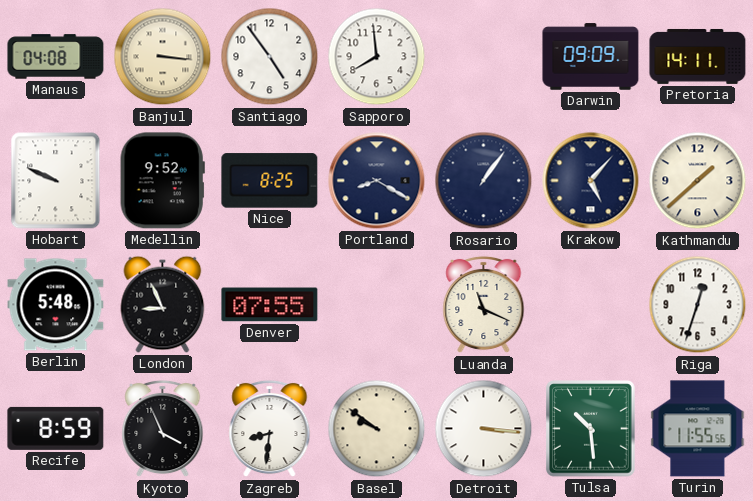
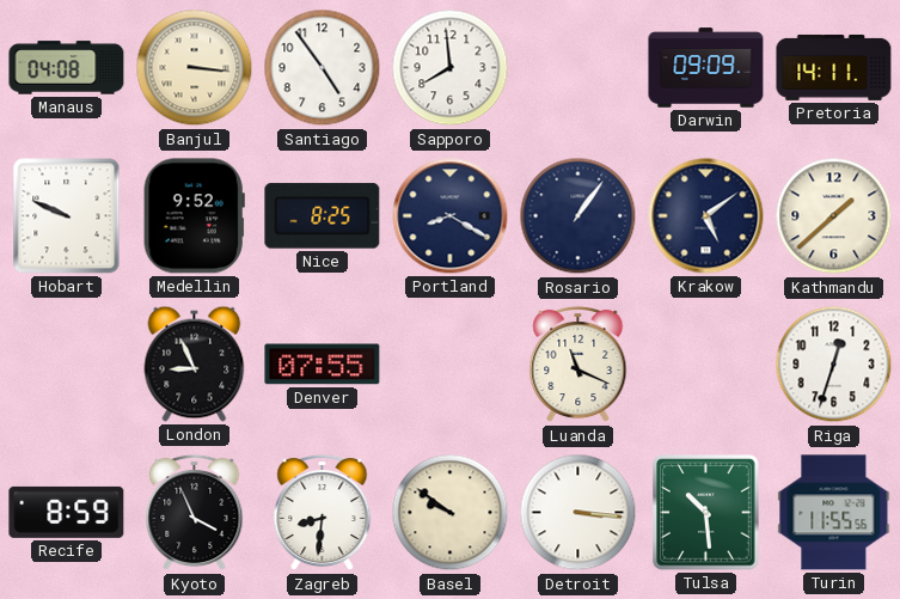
Krakow: 5:07 -> 5:09
Berlin: 5:48 -> none
